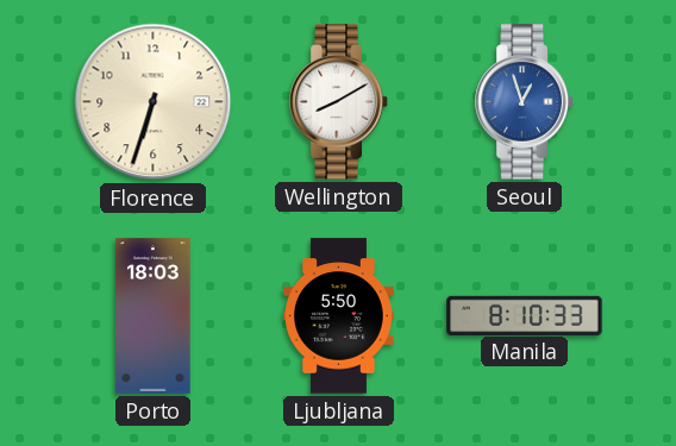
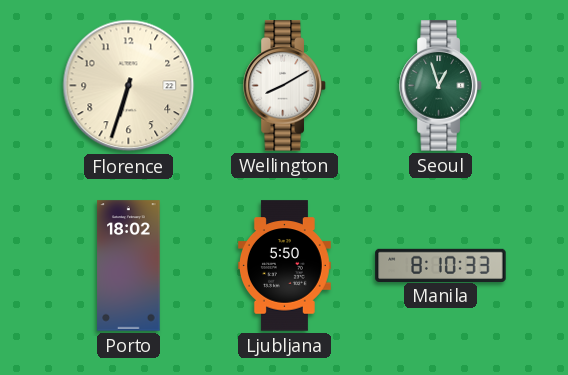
Seoul dial: blue -> green
Porto: 18:03 -> 18:02
